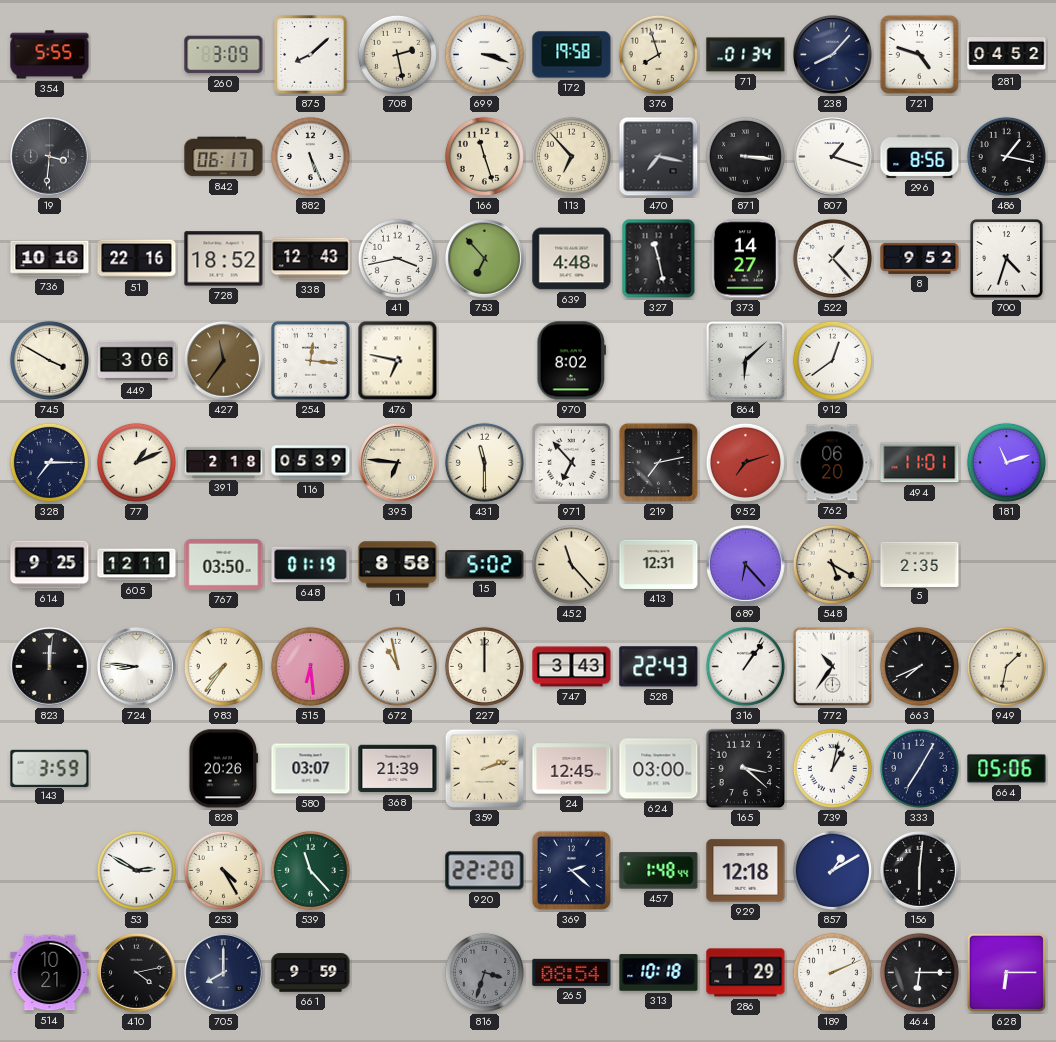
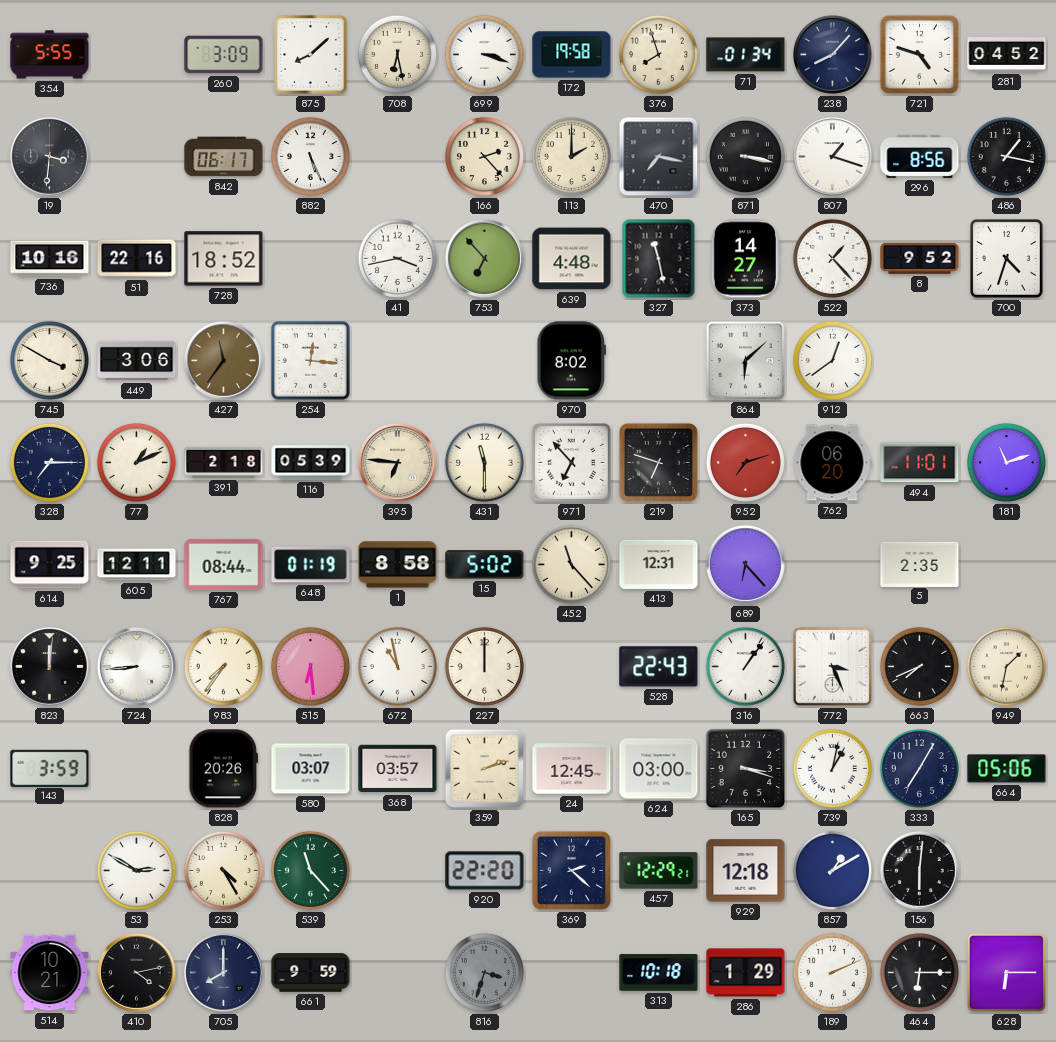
708: 2:28 -> 6:28
166: 11:27 -> 2:23
113: 6:53 -> 2:00
871: 3:16 -> 3:17
338: 12:43 -> none
476: 6:47 -> none
219: 7:13 -> 6:48
767: 03:50 -> 08:44
548: 5:20 -> none
724: 8:46 -> 8:44
747: 3:43 -> none
772: 10:36 -> 3:26
368: 21:39 -> 03:57
165: 3:22 -> 3:18
457: 1:48 -> 12:29
265: 08:54 -> none
